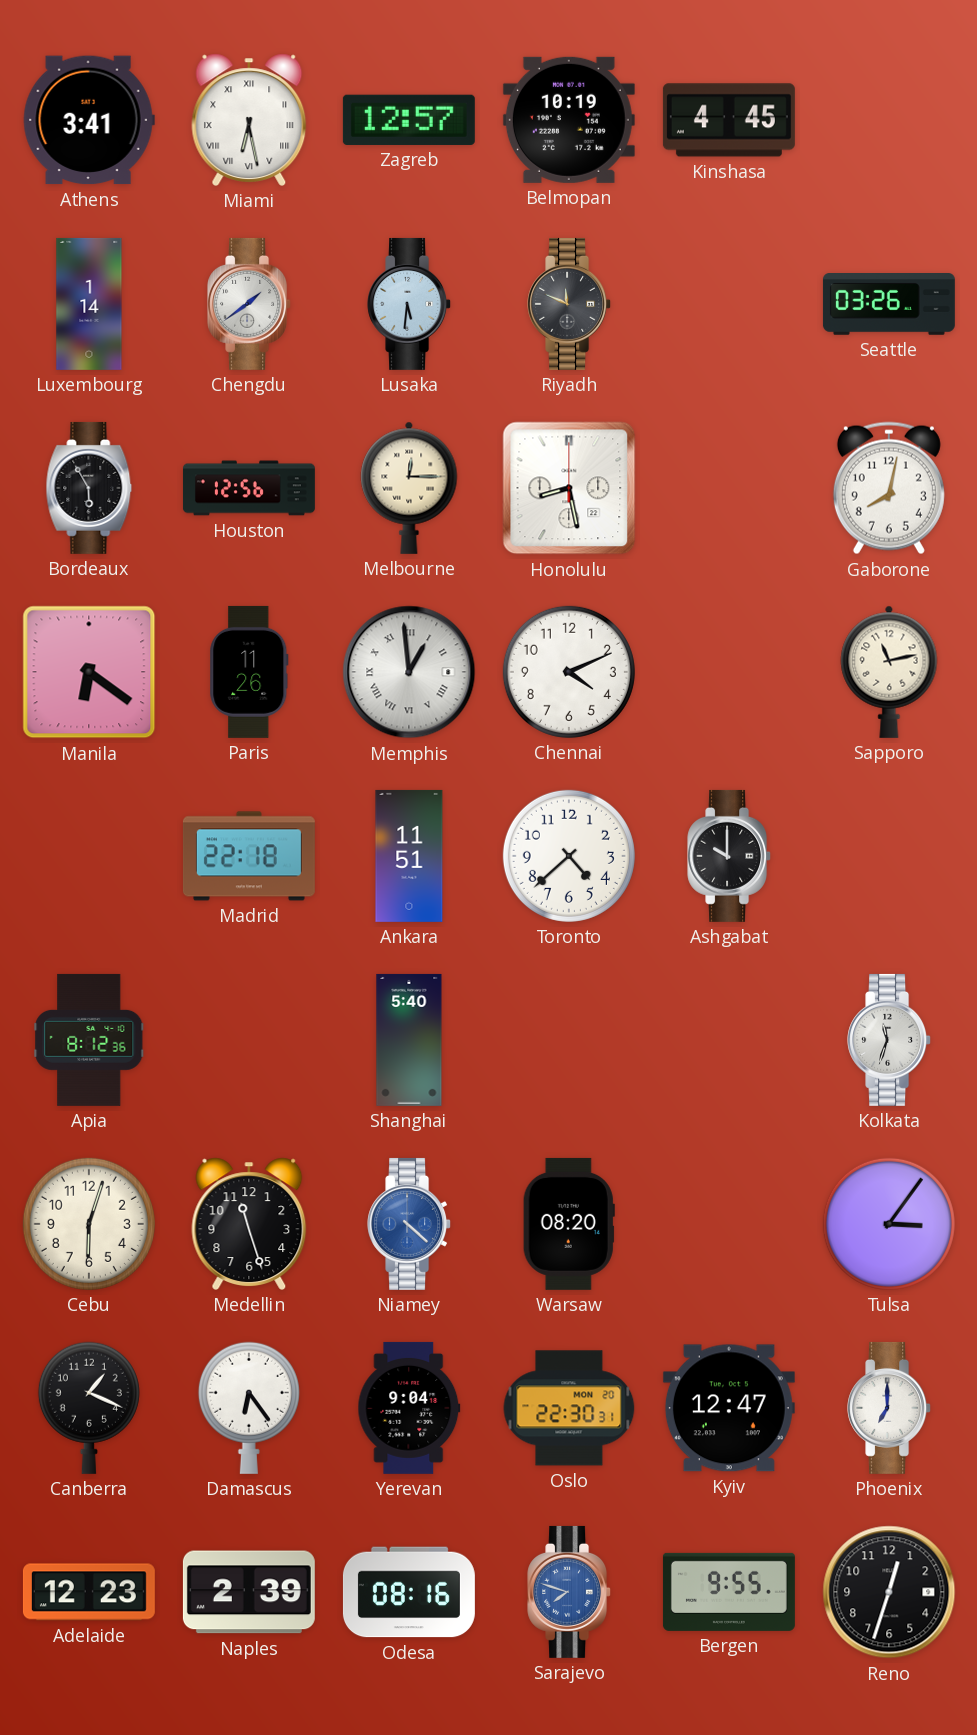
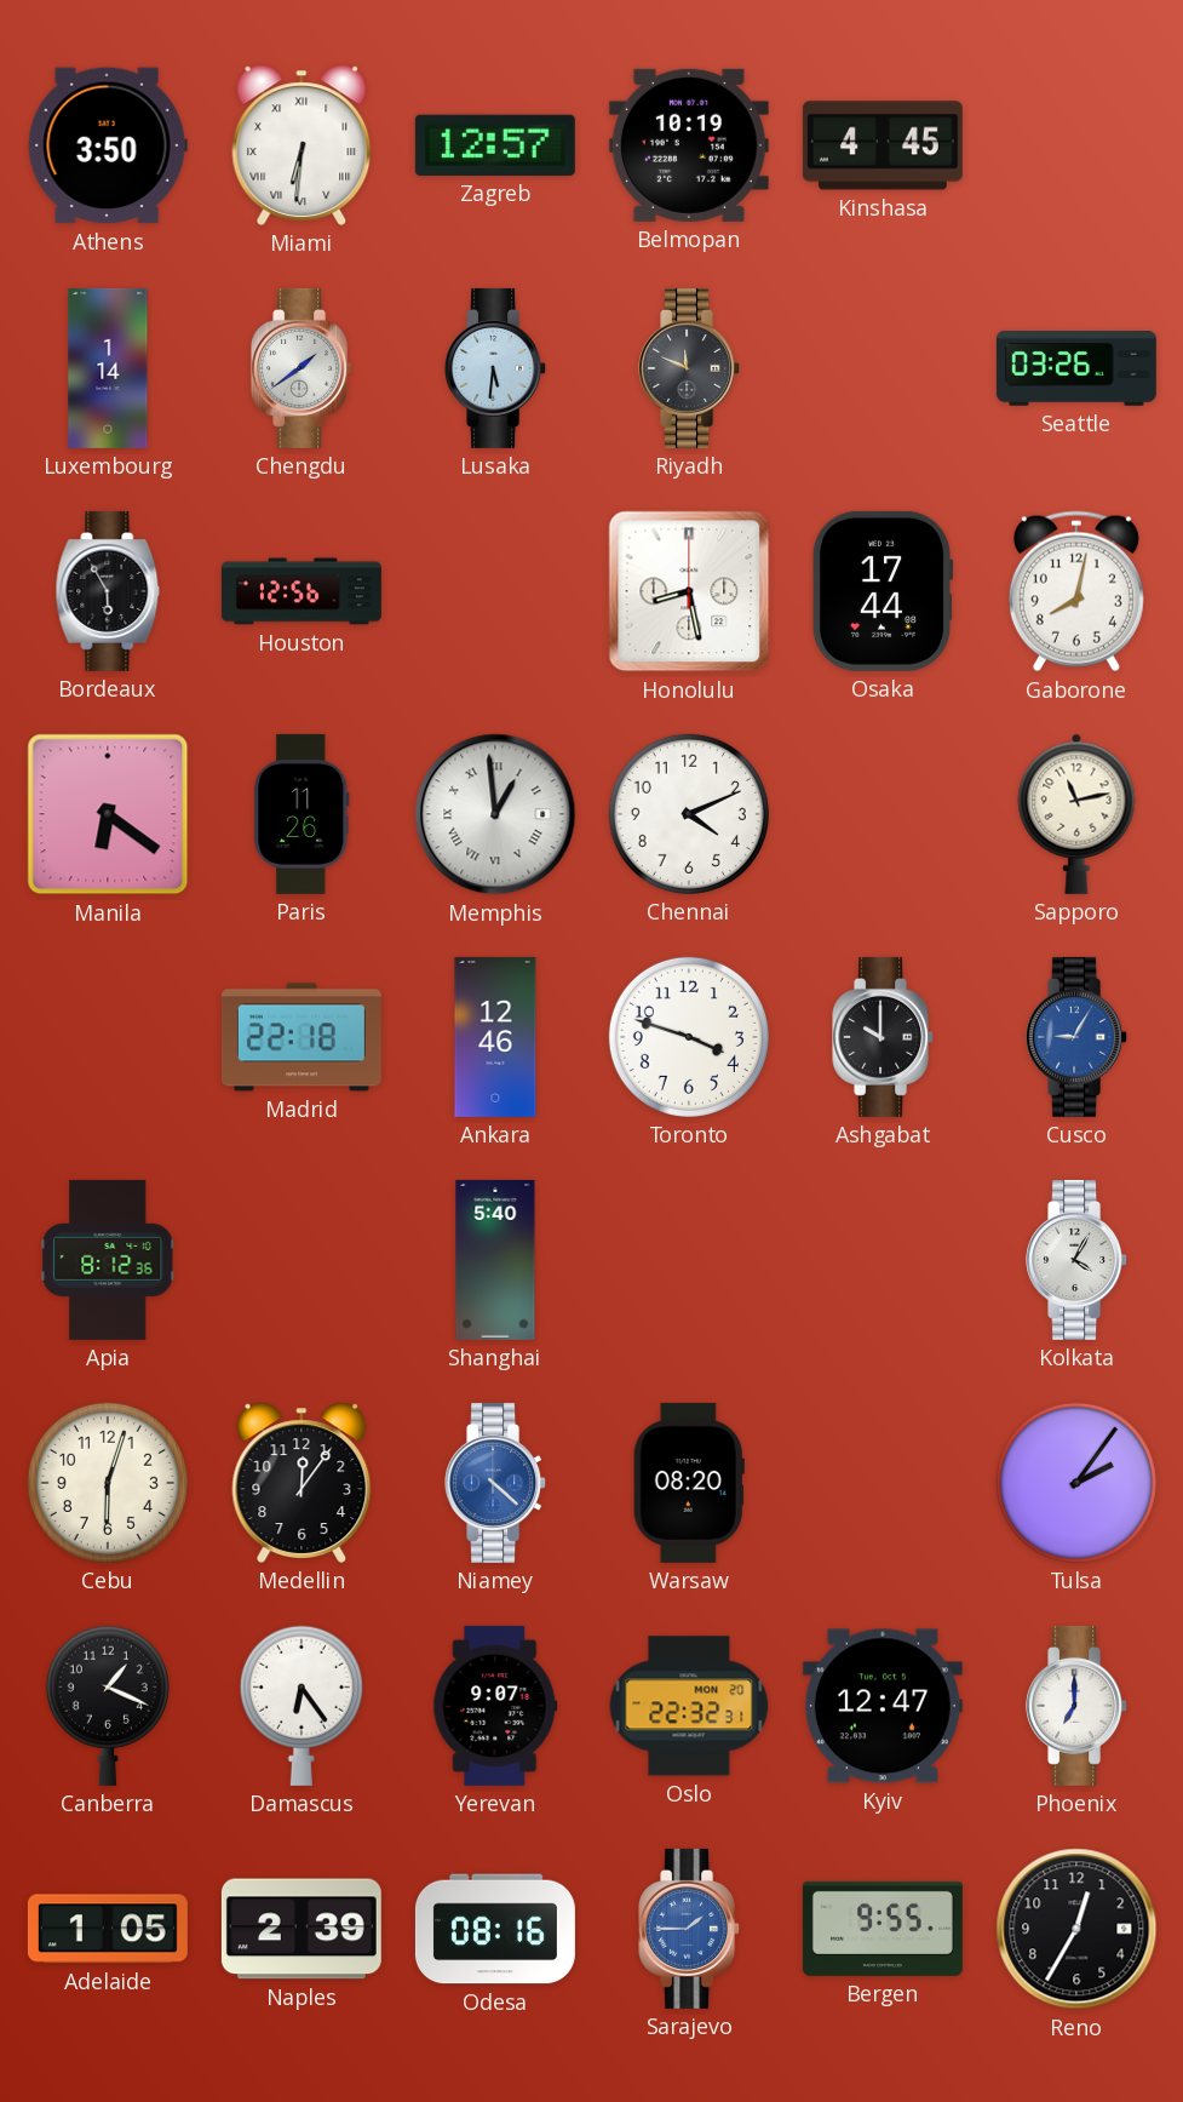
Athens: 3:41 -> 3:50
Miami: 6:28 -> 6:31
Melbourne: 12:15 -> none
Osaka: none -> 17:44
Ankara: 11:51 -> 12:46
Toronto: 4:38 -> 3:48
Cusco: none -> 9:05
Kolkata: 11:33 -> 4:05
Medellin: 11:27 -> 12:06
Tulsa: 3:06 -> 2:06
Yerevan: 9:04 -> 9:07
Oslo: 22:30 -> 22:32
Adelaide: 12:23 -> 1:05
Sarajevo: 7:48 -> 1:45
Reno: 12:33 -> 12:35
